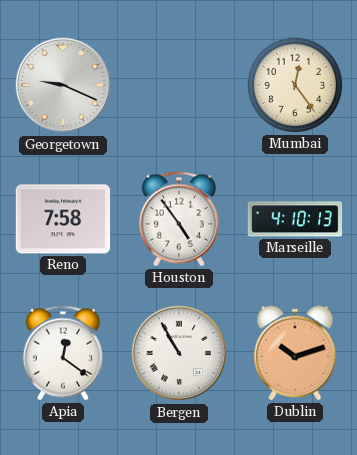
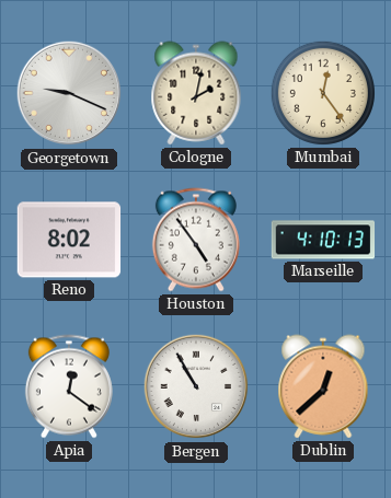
Cologne: none -> 2:02
Reno: 7:58 -> 8:02
Dublin: 10:12 -> 12:38
